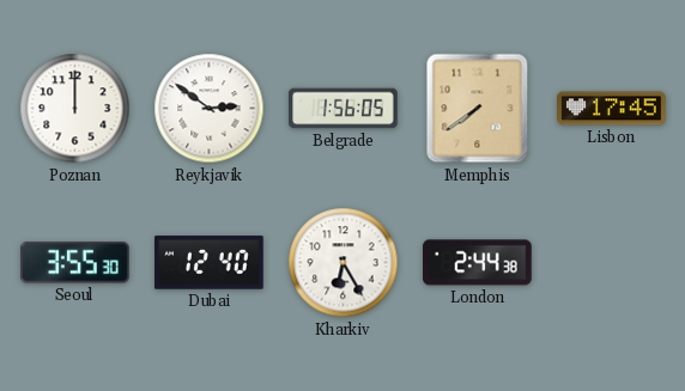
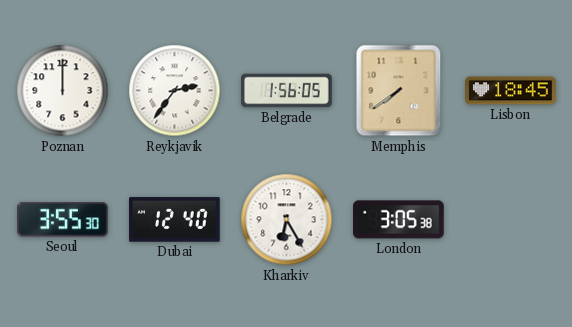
Reykjavik: 2:51 -> 2:36
Lisbon: 17:45 -> 18:45
London: 2:44 -> 3:05
